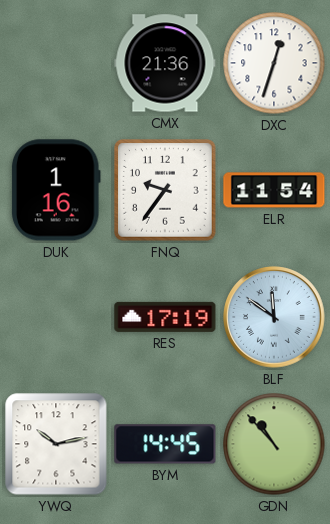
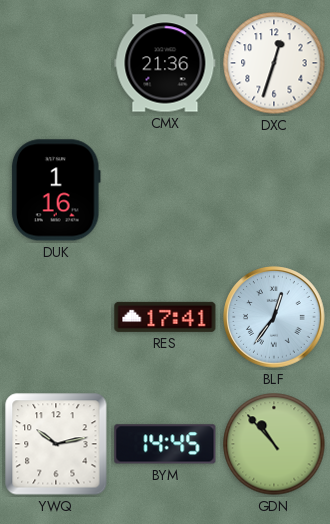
FNQ: 9:36 -> none
ELR: 11:54 -> none
RES: 17:19 -> 17:41
BLF: 11:51 -> 12:36
